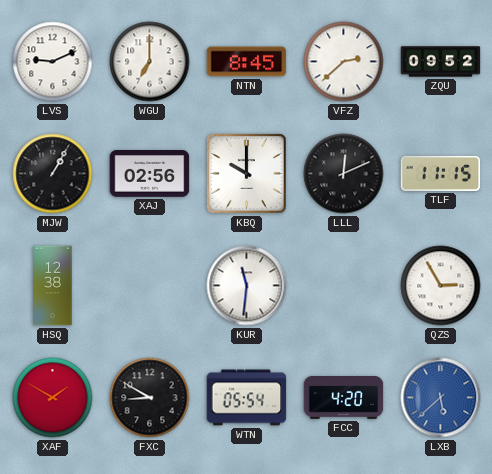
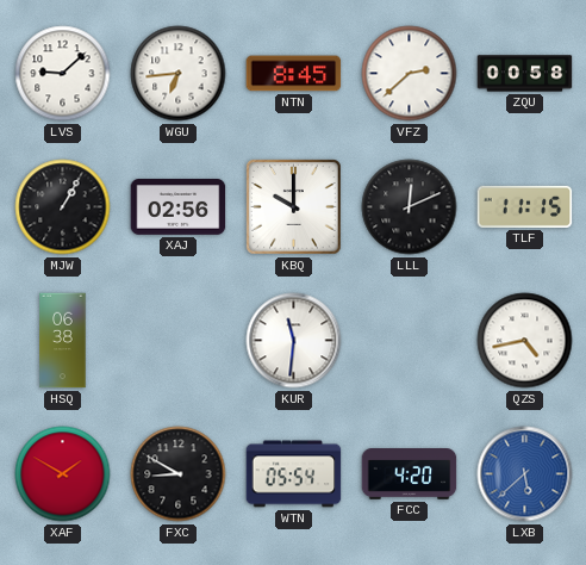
LVS: 9:11 -> 9:08
WGU: 7:00 -> 6:44
ZQU: 09:52 -> 00:58
HSQ: 12:38 -> 06:38
QZS: 2:55 -> 4:43
